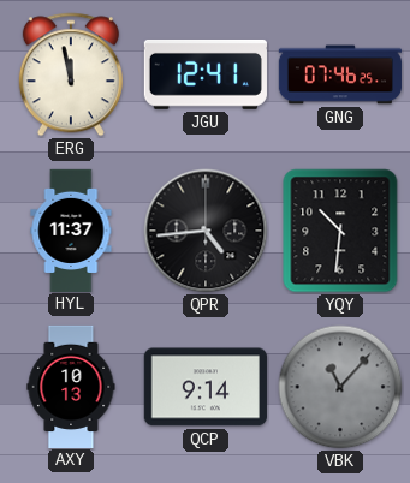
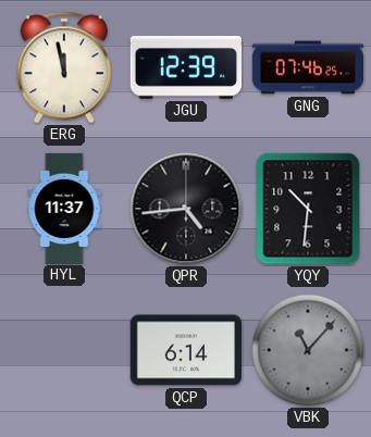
JGU: 12:41 -> 12:39
AXY: 10:13 -> none
QCP: 9:14 -> 6:14
